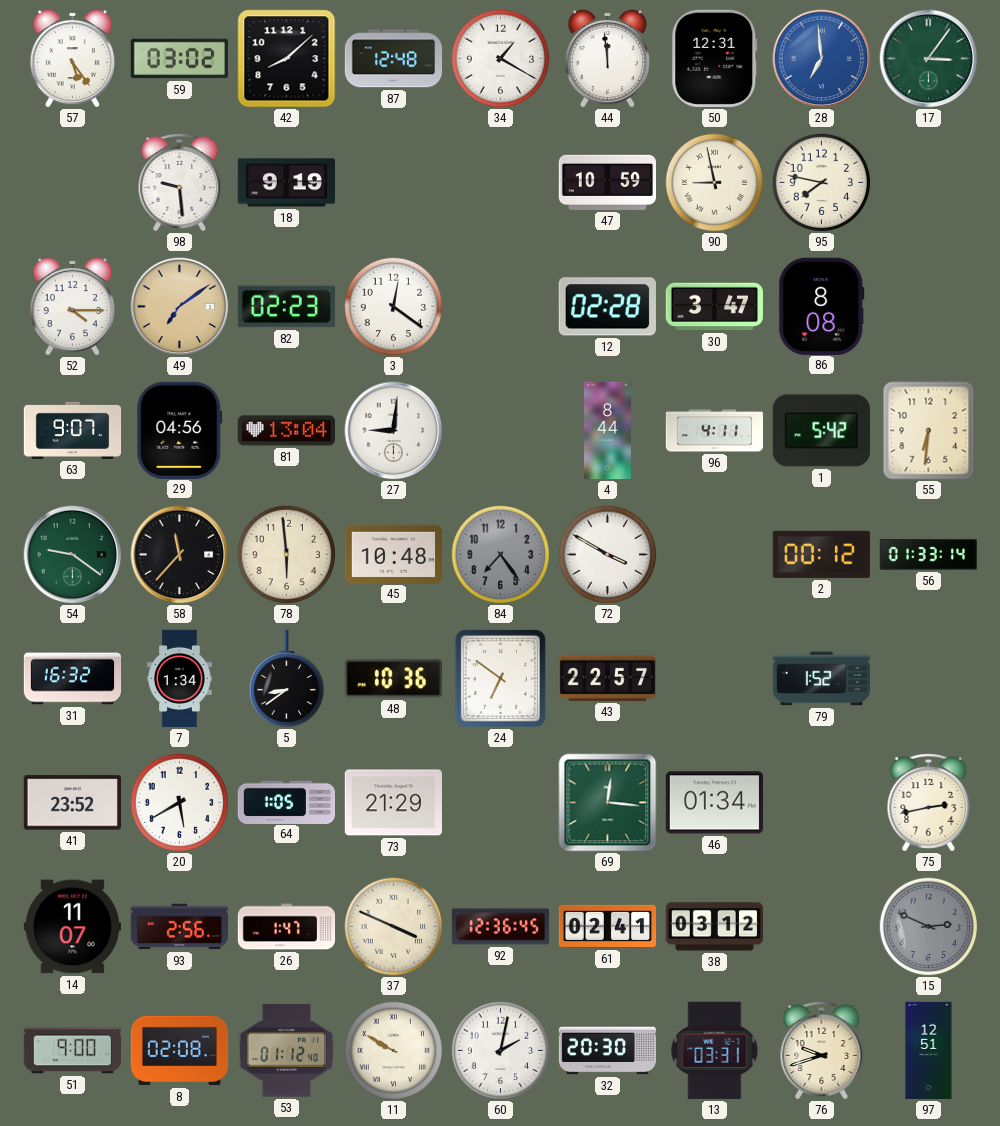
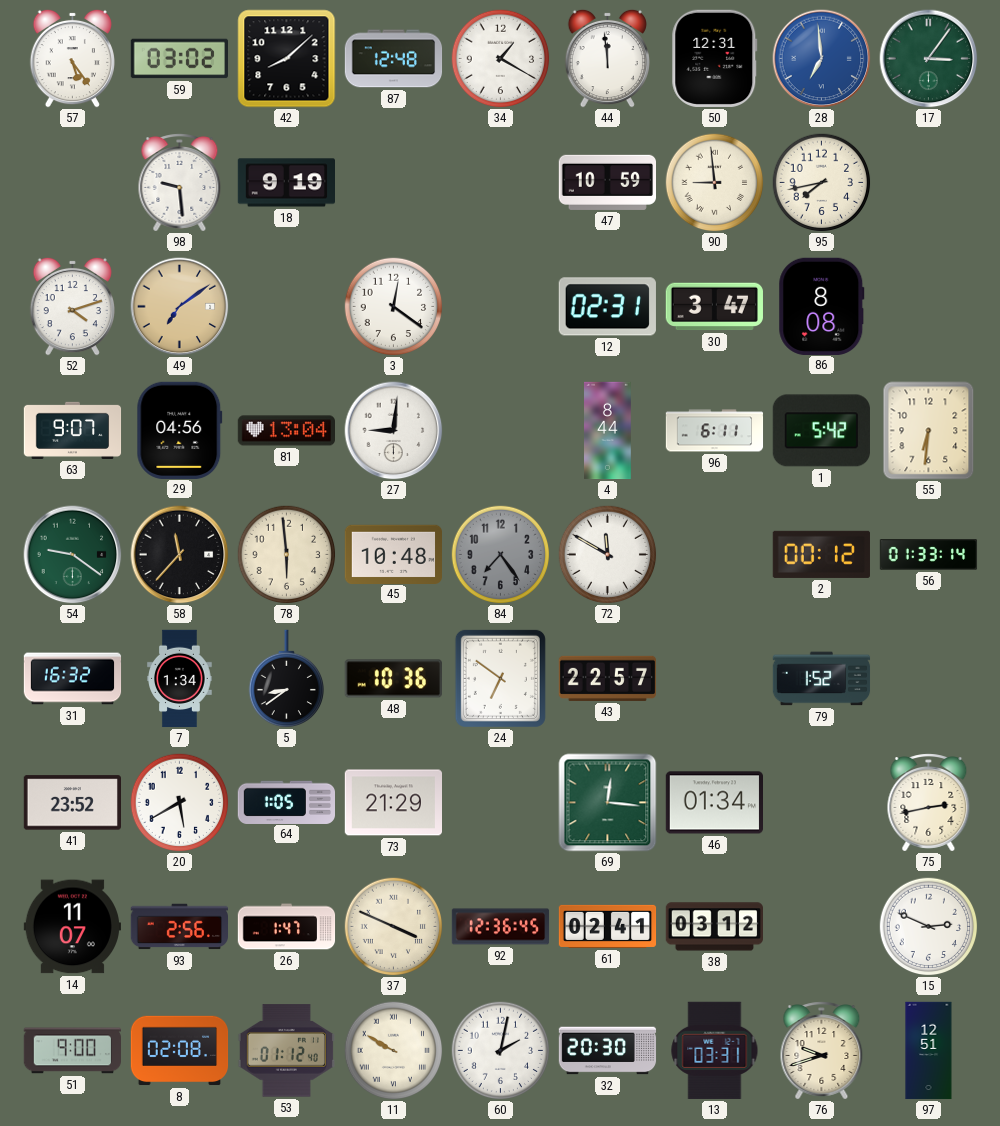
90: 8:58 -> 8:59
95: 7:47 -> 7:43
52: 4:15 -> 4:12
82: 02:23 -> none
12: 02:28 -> 02:31
96: 4:11 -> 6:11
72: 3:50 -> 11:50
15 dial: grey -> white
